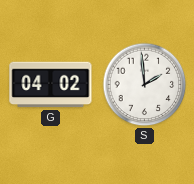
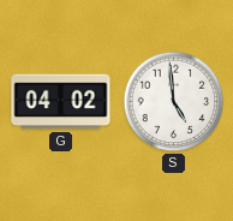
S: 1:59 -> 4:59
